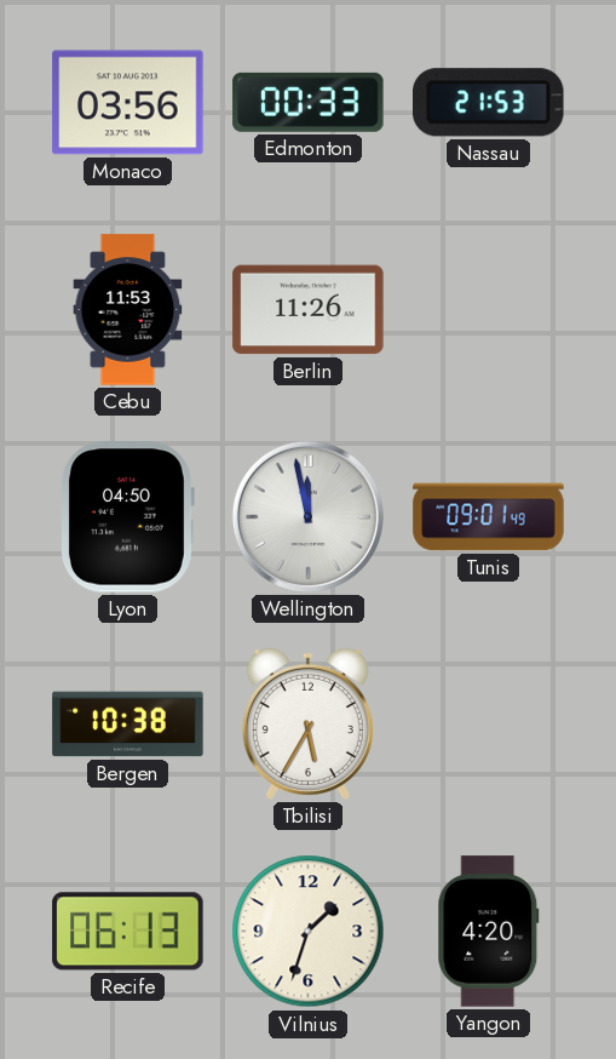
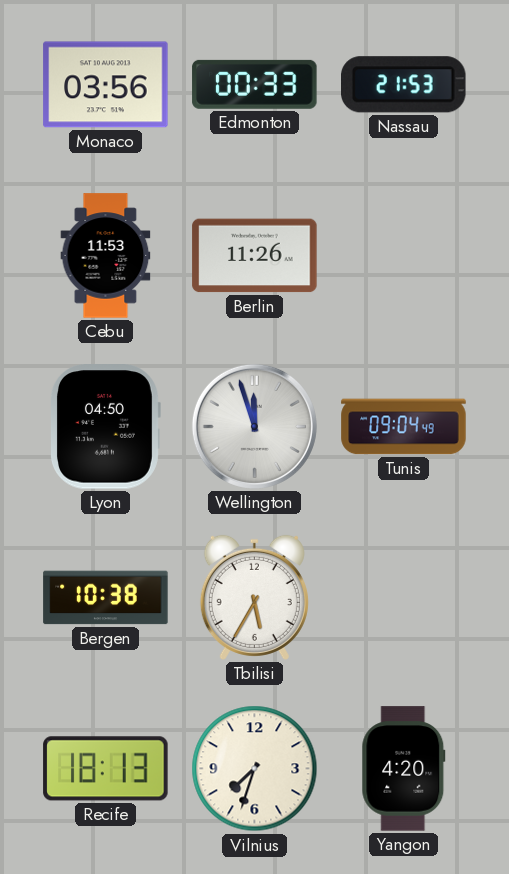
Wellington: 11:58 -> 11:57
Tunis: 09:01 -> 09:04
Recife: 06:13 -> 18:13
Vilnius: 1:33 -> 7:33
